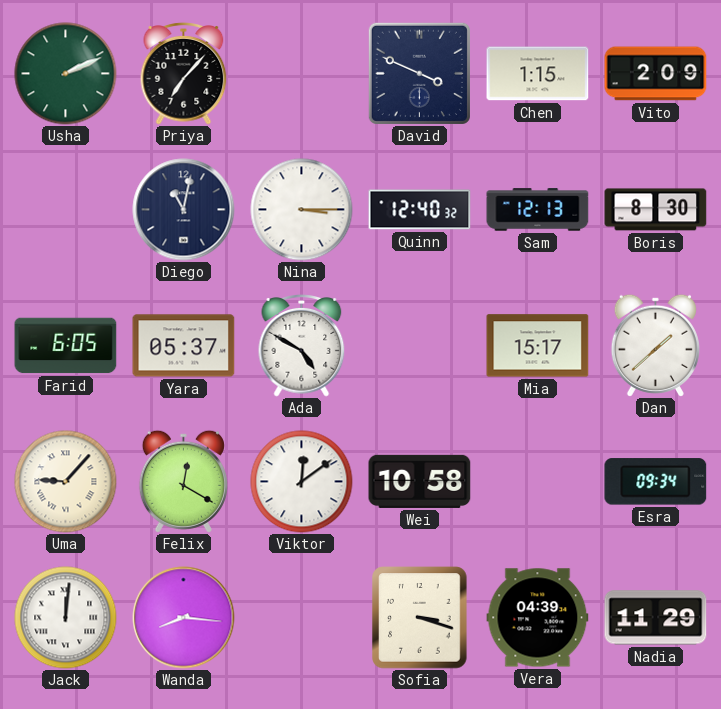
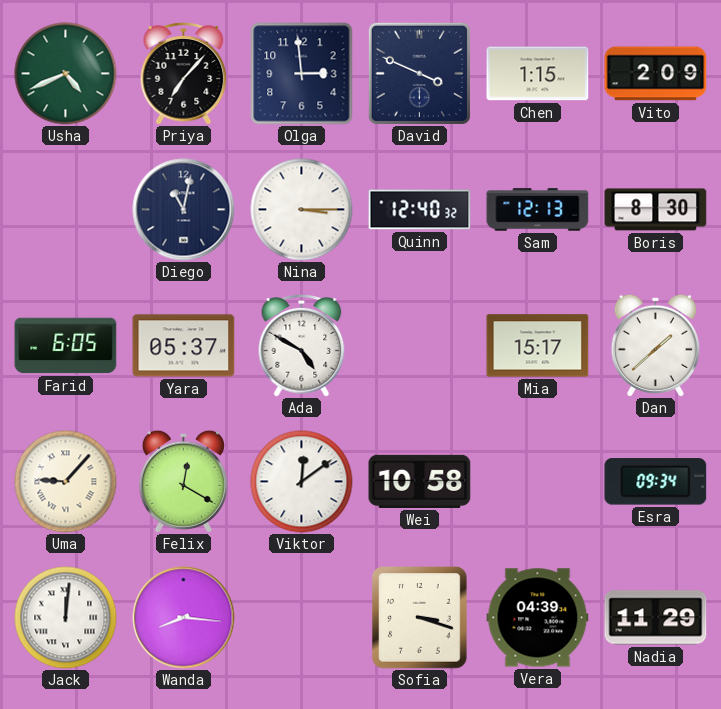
Usha: 2:11 -> 4:41
Olga: none -> 2:59
